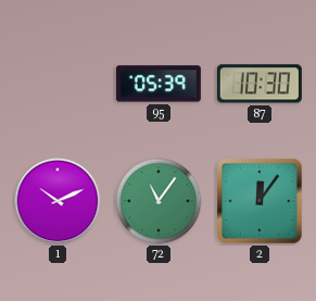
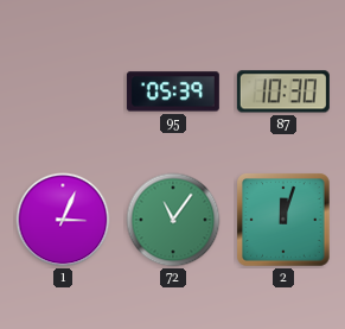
1: 10:11 -> 3:04
2: 12:06 -> 12:03
